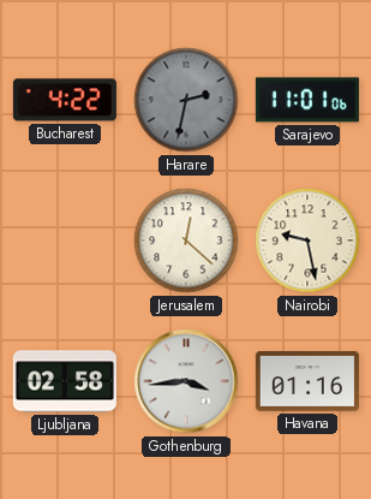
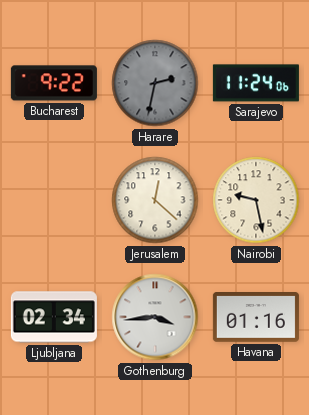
Bucharest: 4:22 -> 9:22
Sarajevo: 11:01 -> 11:24
Ljubljana: 02:58 -> 02:34
